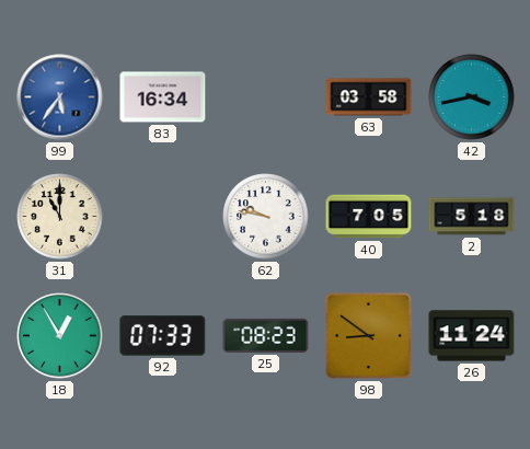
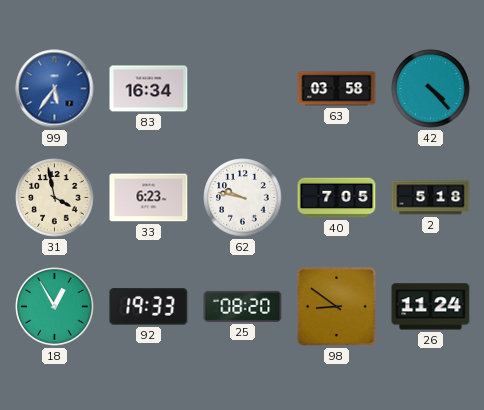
42: 3:43 -> 4:23
31: 11:00 -> 3:58
33: none -> 6:23
92: 07:33 -> 19:33
25: 08:23 -> 08:20
